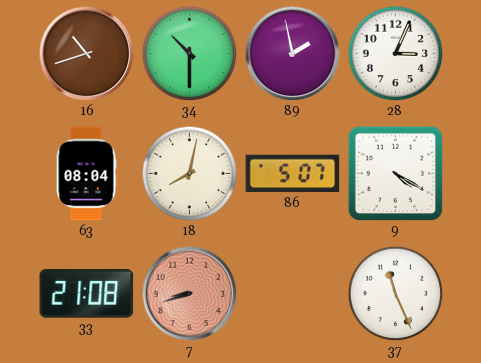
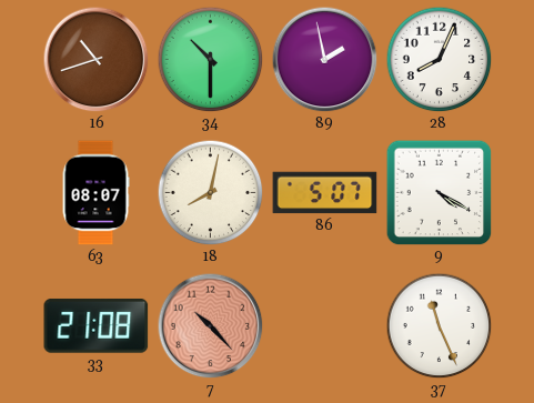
28: 3:04 -> 8:04
63: 08:04 -> 08:07
7: 8:42 -> 10:23
